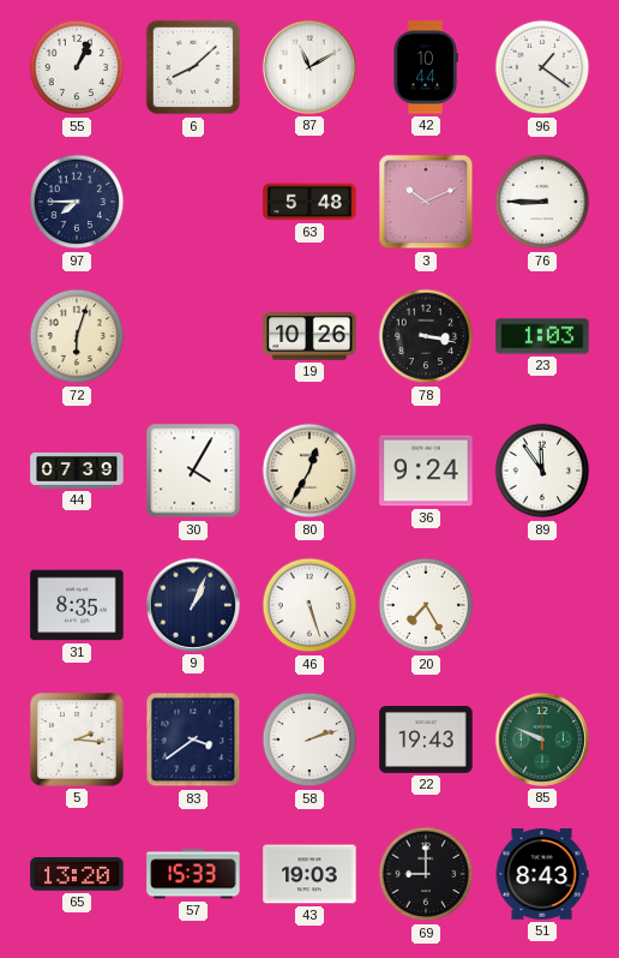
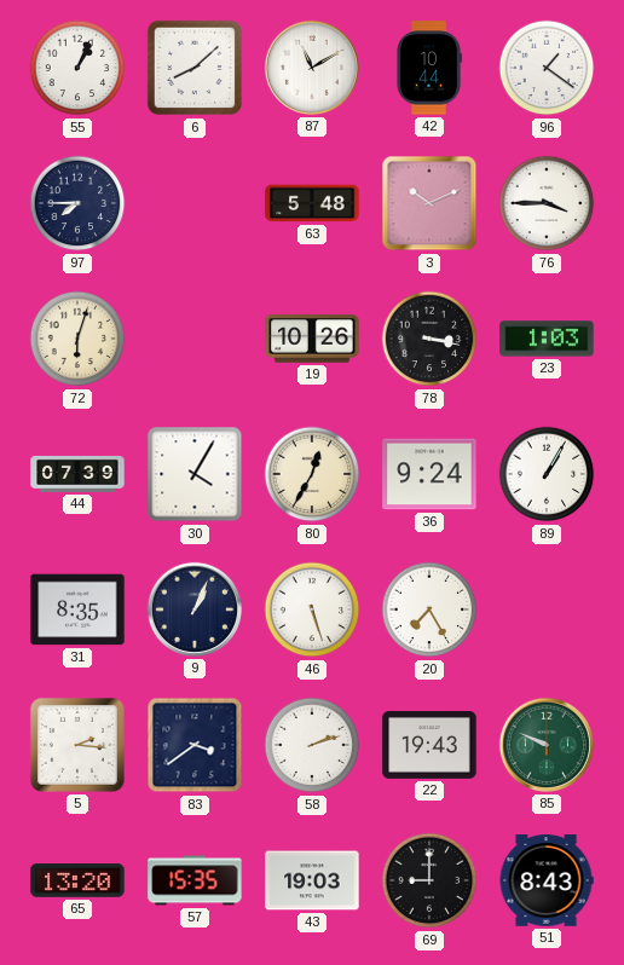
76: 8:45 -> 3:45
89: 11:54 -> 1:05
57: 15:33 -> 15:35
